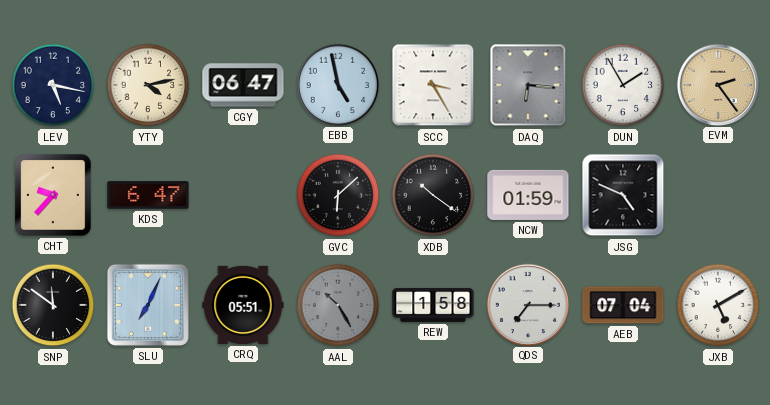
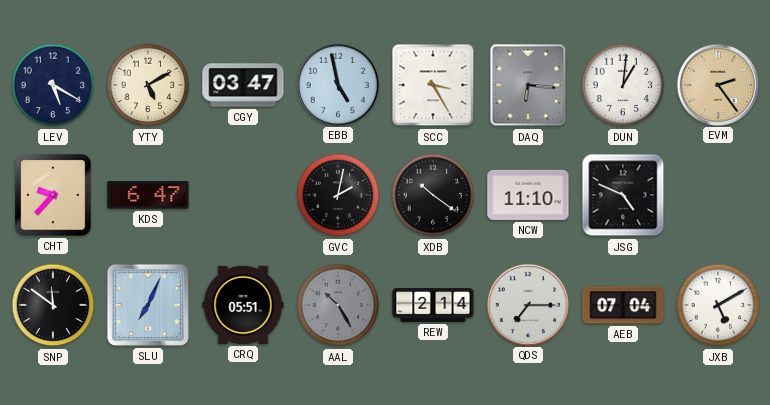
LEV: 5:17 -> 5:20
YTY: 4:13 -> 5:10
CGY: 06:47 -> 03:47
DUN: 1:55 -> 1:01
GVC: 6:08 -> 2:02
NCW: 01:59 -> 11:10
REW: 1:58 -> 2:14
